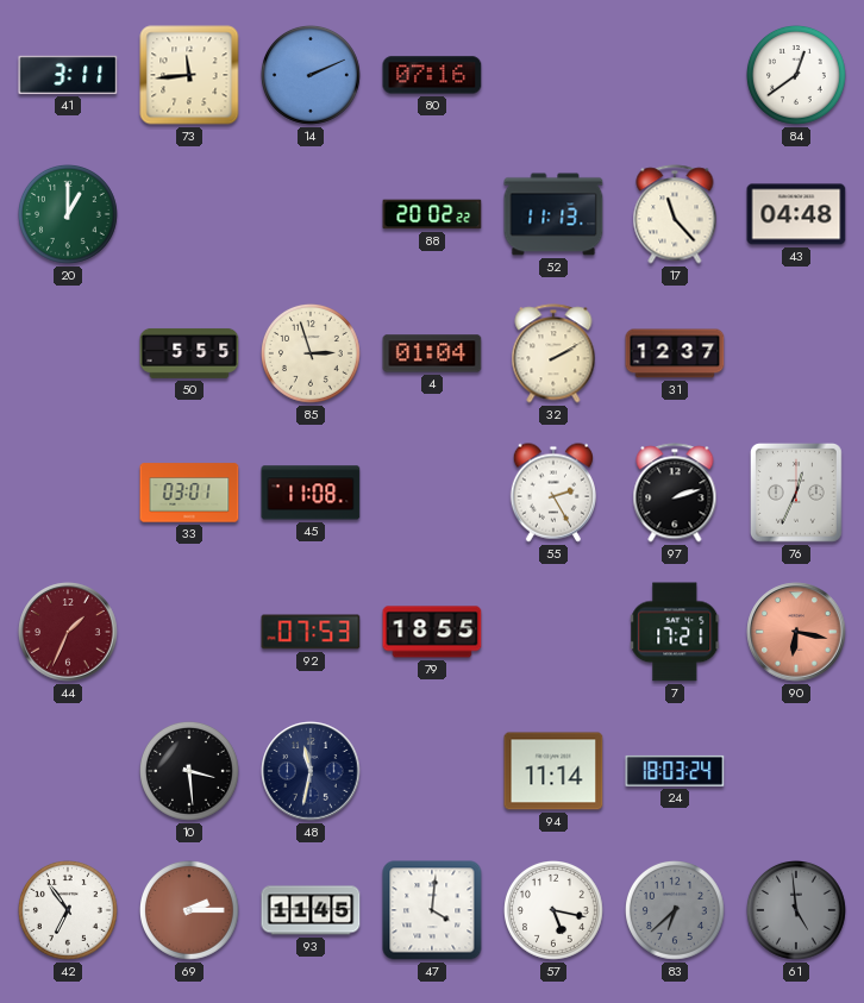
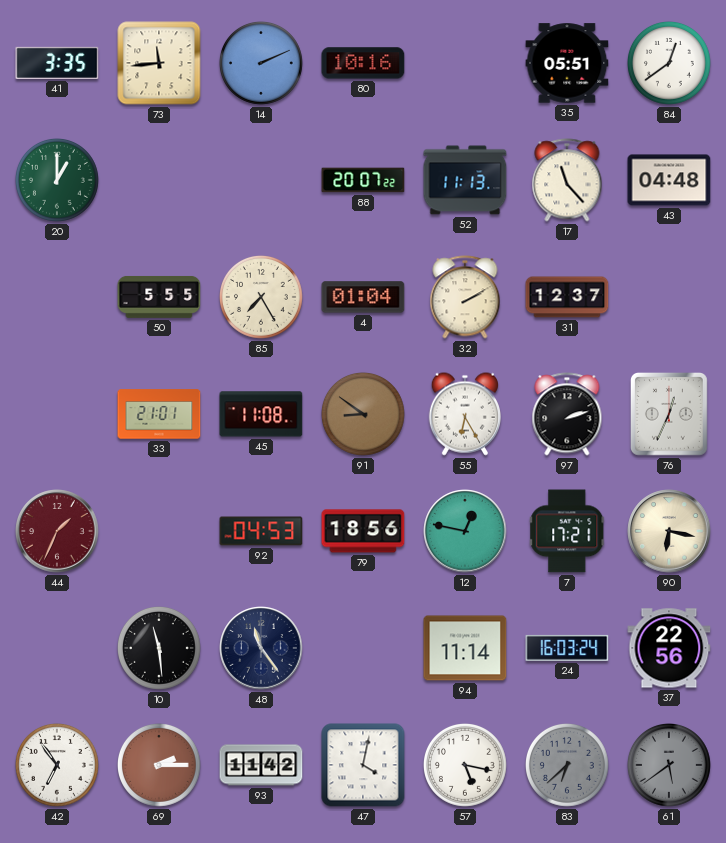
41: 3:11 -> 3:35
80: 07:16 -> 10:16
35: none -> 05:51
88: 20:02 -> 20:07
85: 2:57 -> 7:25
33: 03:01 -> 21:01
91: none -> 8:51
55: 2:25 -> 6:25
92: 07:53 -> 04:53
79: 18:55 -> 18:56
12: none -> 12:47
90 dial: salmon -> cream
10: 3:29 -> 11:29
48: 11:32 -> 11:24
24: 18:03 -> 16:03
37: none -> 22:56
93: 11:45 -> 11:42
47: 4:01 -> 4:02
61: 4:59 -> 5:39
